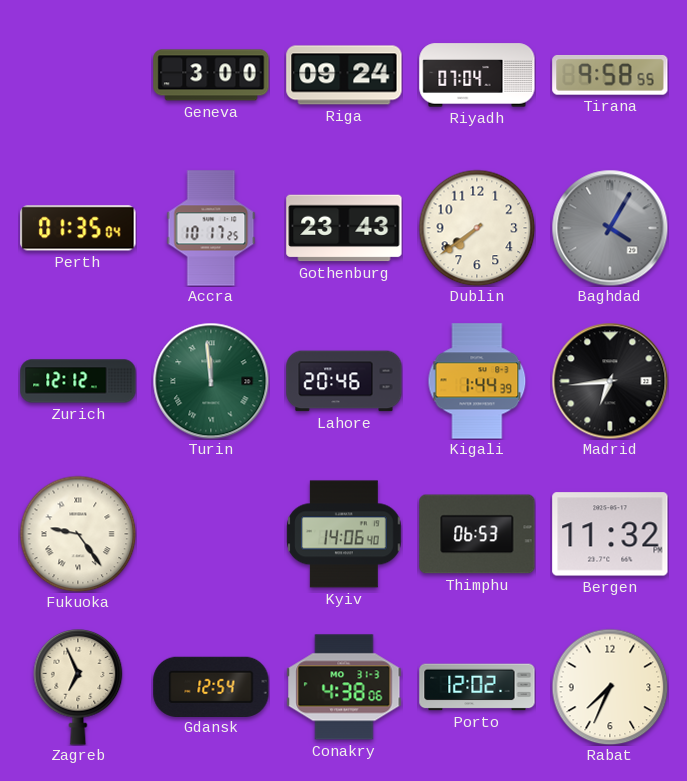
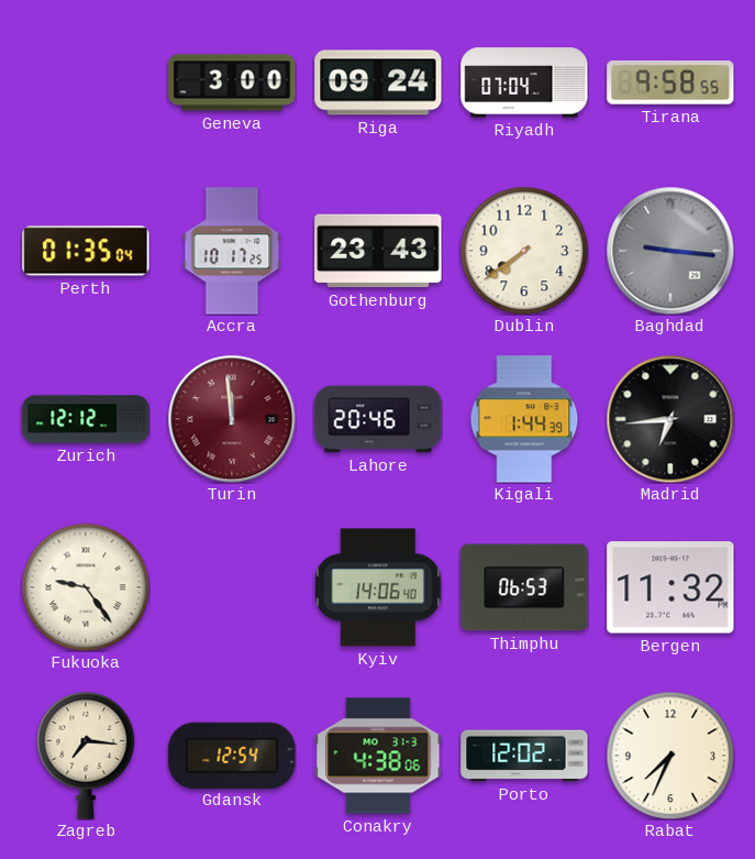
Baghdad: 4:05 -> 9:16
Turin dial: green -> burgundy
Zagreb: 6:56 -> 7:16
